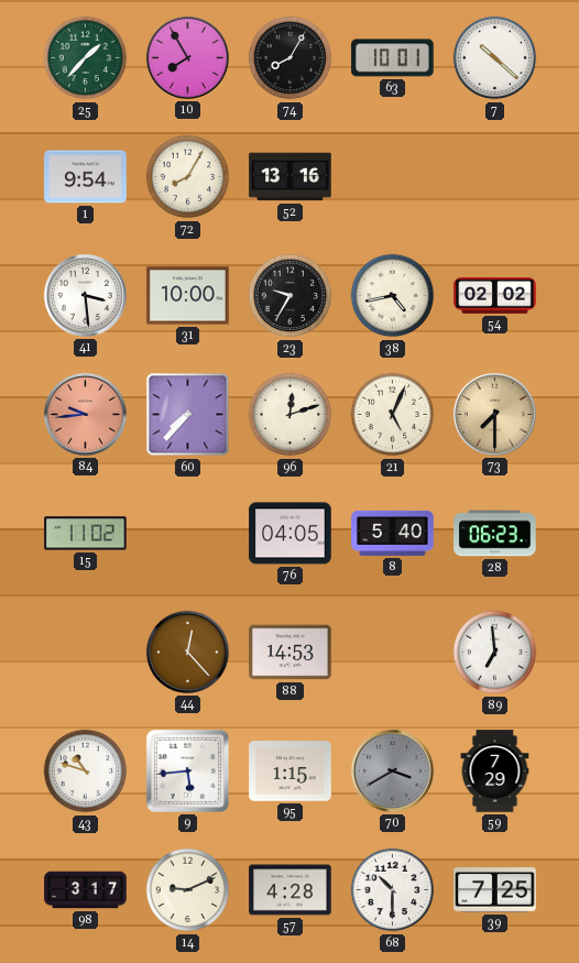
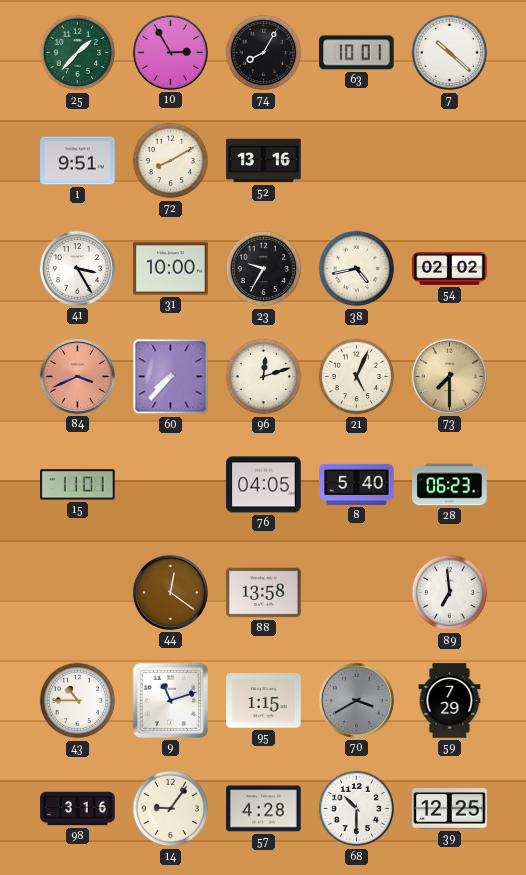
10: 7:55 -> 2:55
1: 9:54 -> 9:51
72: 8:05 -> 8:10
41: 3:29 -> 3:25
84: 9:44 -> 3:41
15: 11:02 -> 11:01
44: 12:23 -> 12:21
88: 14:53 -> 13:58
43: 10:48 -> 10:45
9: 5:44 -> 11:12
98: 3:17 -> 3:16
14: 9:11 -> 9:06
39: 7:25 -> 12:25
